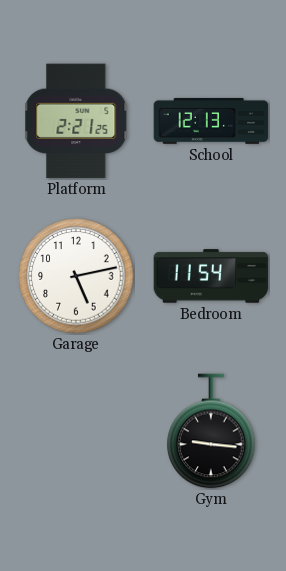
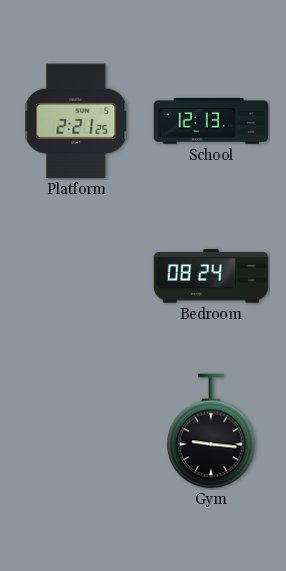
Garage: 5:13 -> none
Bedroom: 11:54 -> 08:24
